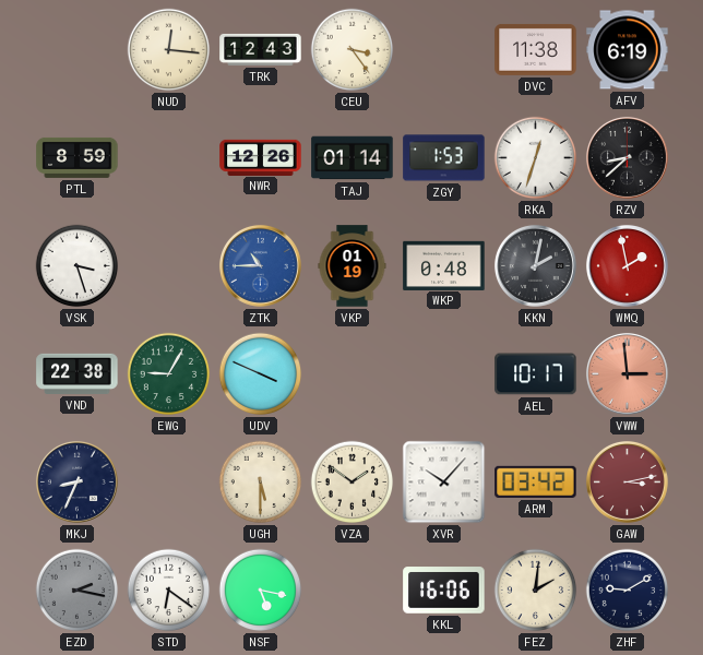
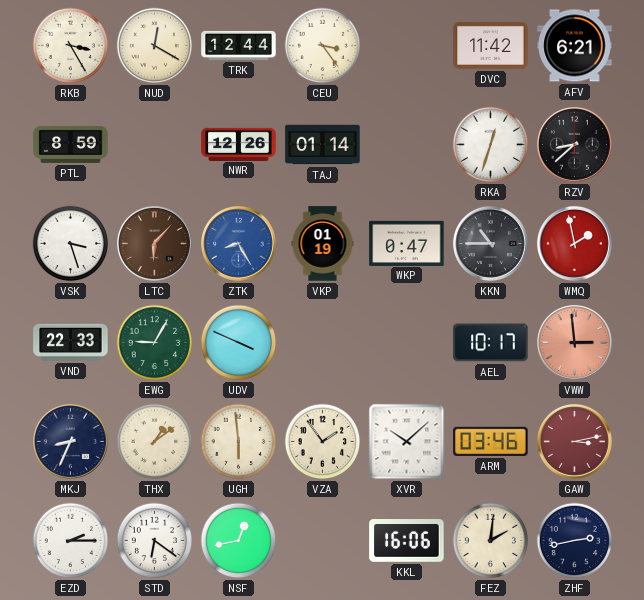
RKB: none -> 3:25
NUD: 12:16 -> 12:20
TRK: 12:43 -> 12:44
DVC: 11:38 -> 11:42
AFV: 6:19 -> 6:21
ZGY: 1:53 -> none
LTC: none -> 6:07
ZTK: 10:45 -> 8:25
WKP: 0:48 -> 0:47
KKN: 2:02 -> 10:45
VND: 22:38 -> 22:33
THX: none -> 1:09
UGH: 5:30 -> 5:59
VZA: 1:51 -> 1:54
XVR: 10:07 -> 10:08
ARM: 03:42 -> 03:46
EZD: 2:17 -> 2:15
EZD dial: grey -> white
NSF: 5:17 -> 12:43
ZHF: 9:10 -> 2:43
